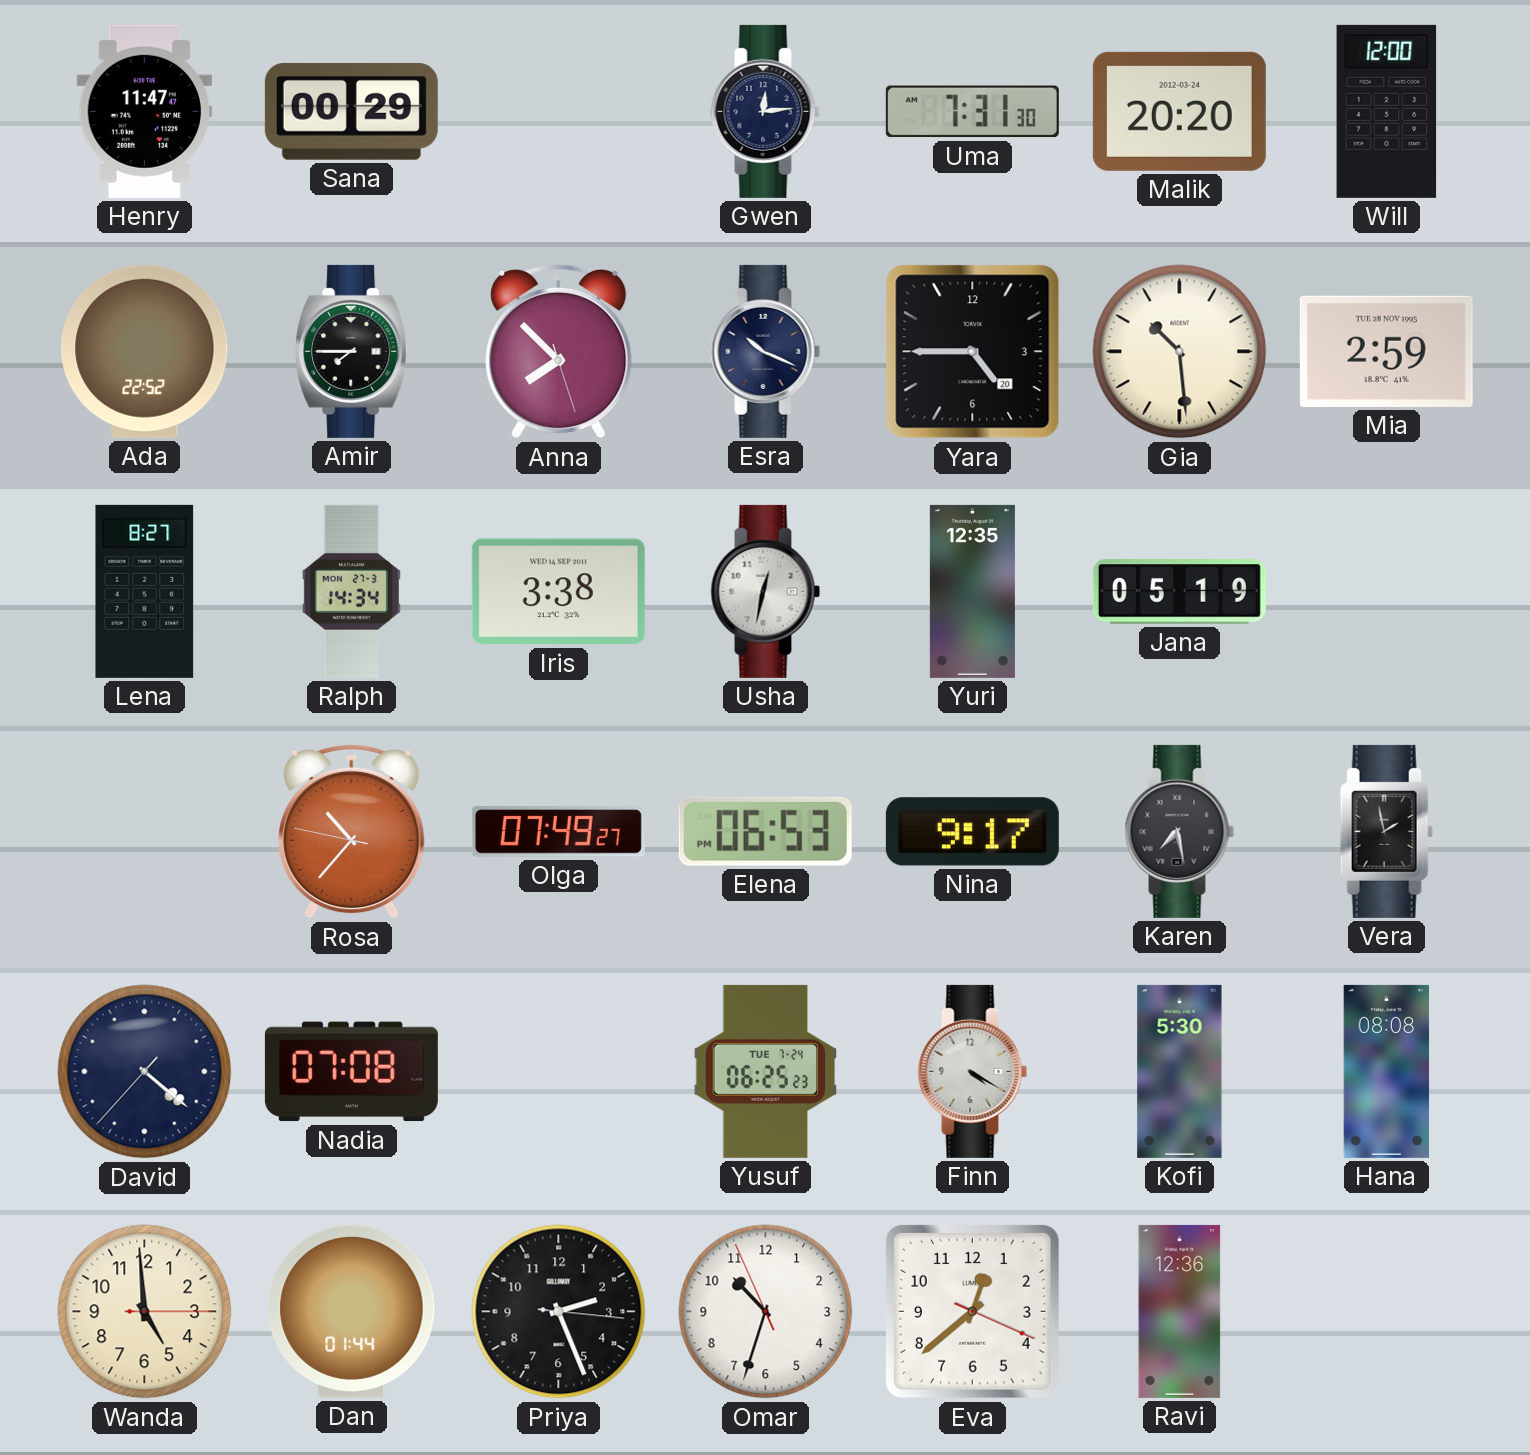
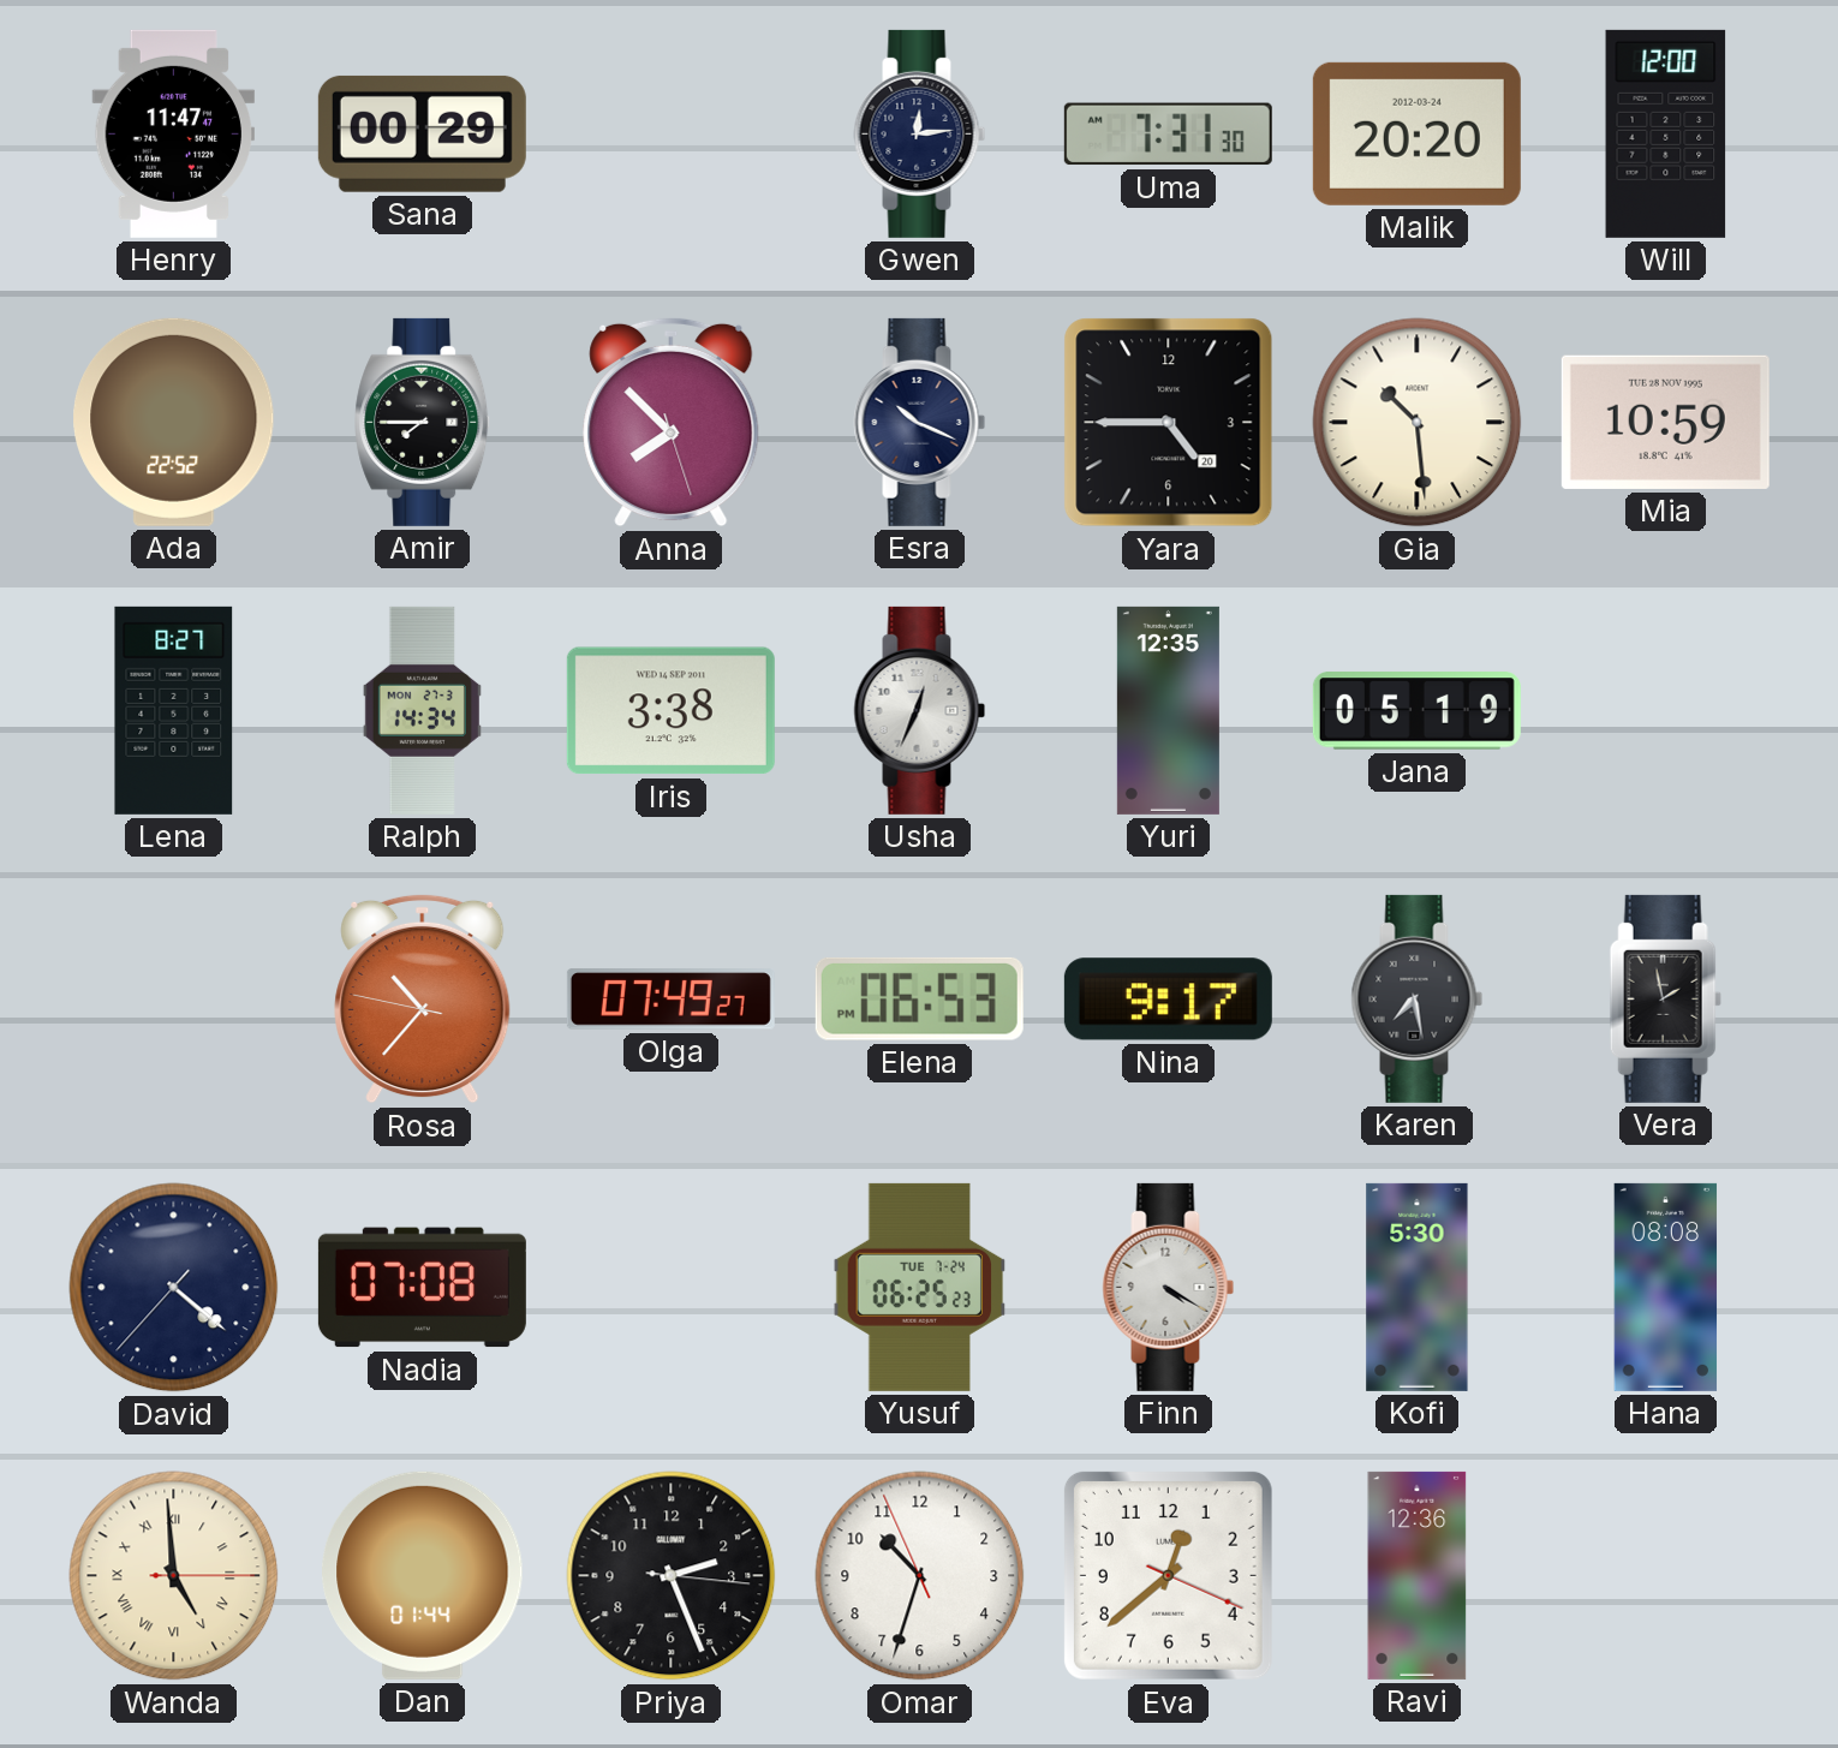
Mia: 2:59 -> 10:59
Usha: 12:32 -> 12:34
Wanda numerals: Arabic -> Roman
